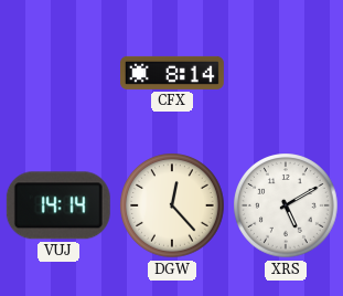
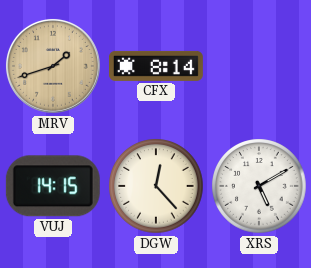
MRV: none -> 1:42
VUJ: 14:14 -> 14:15
